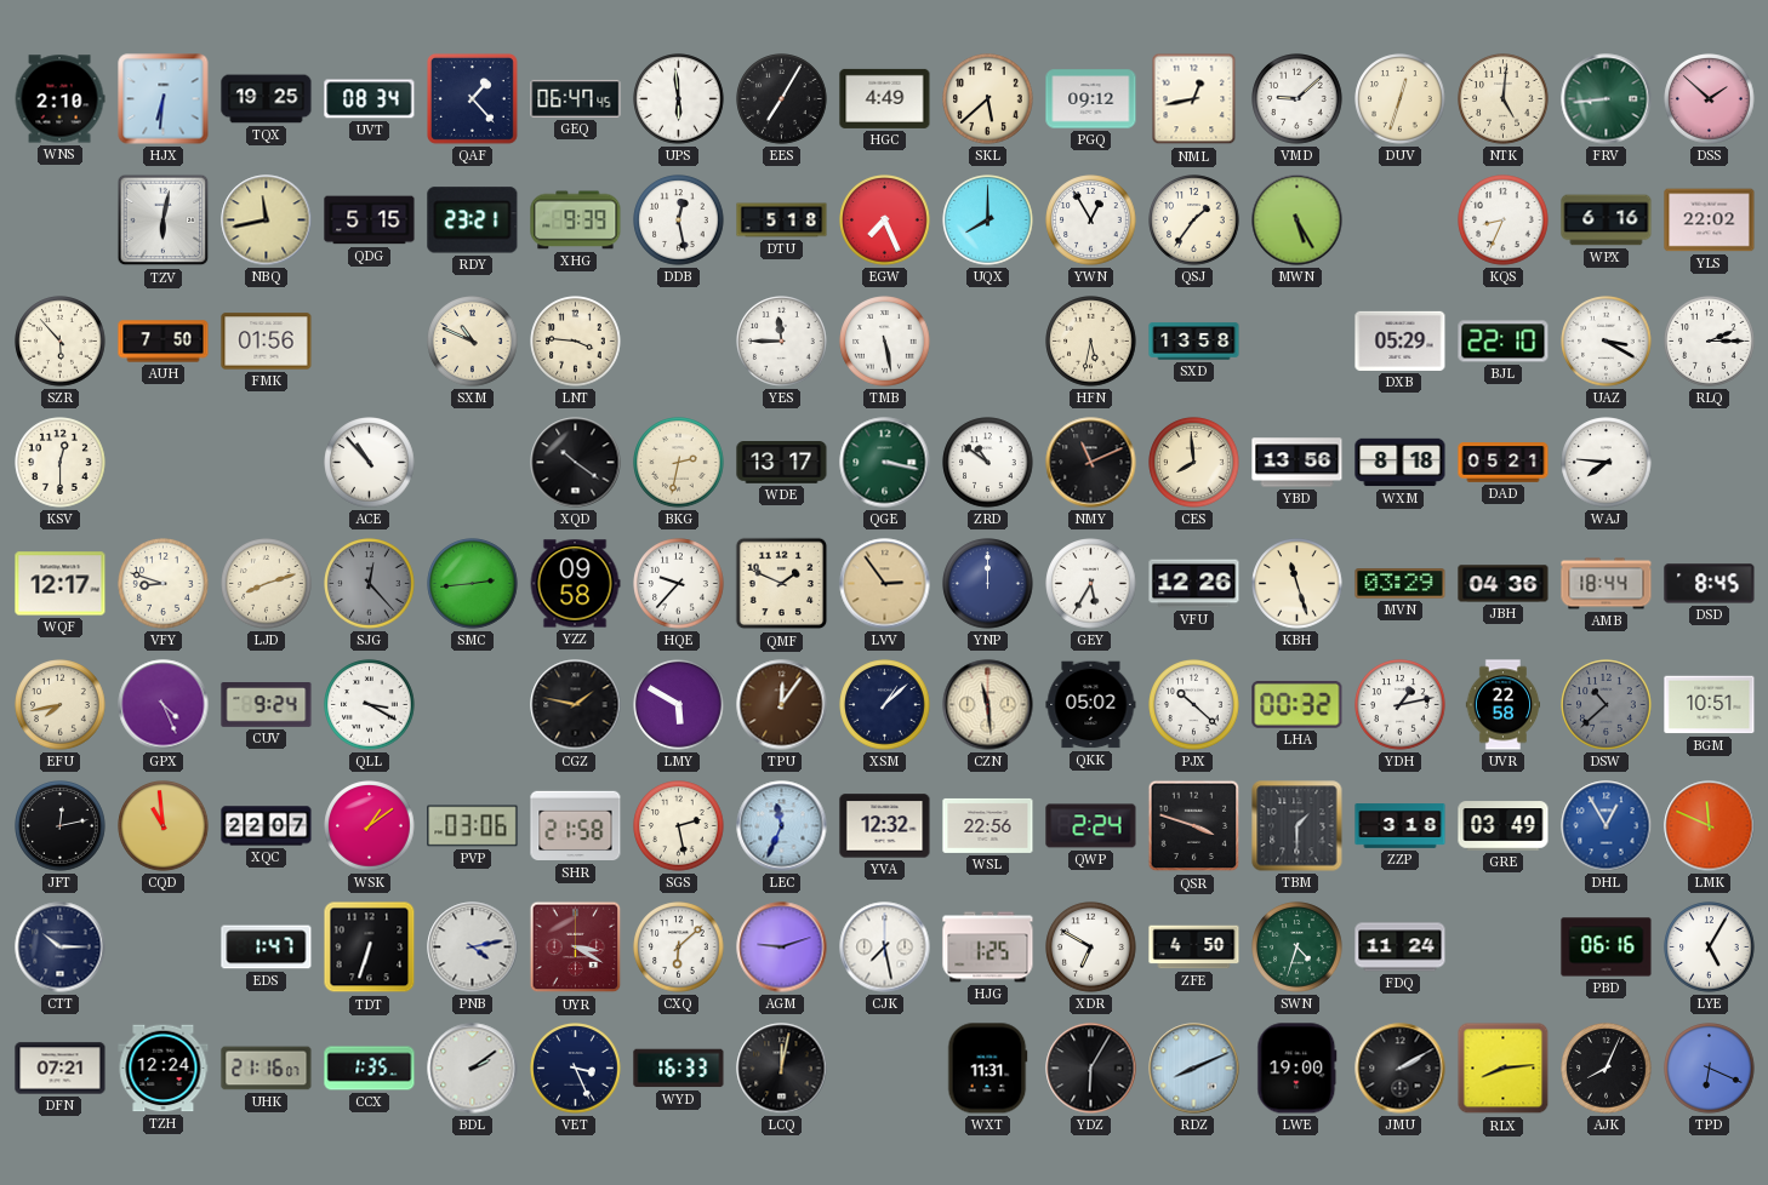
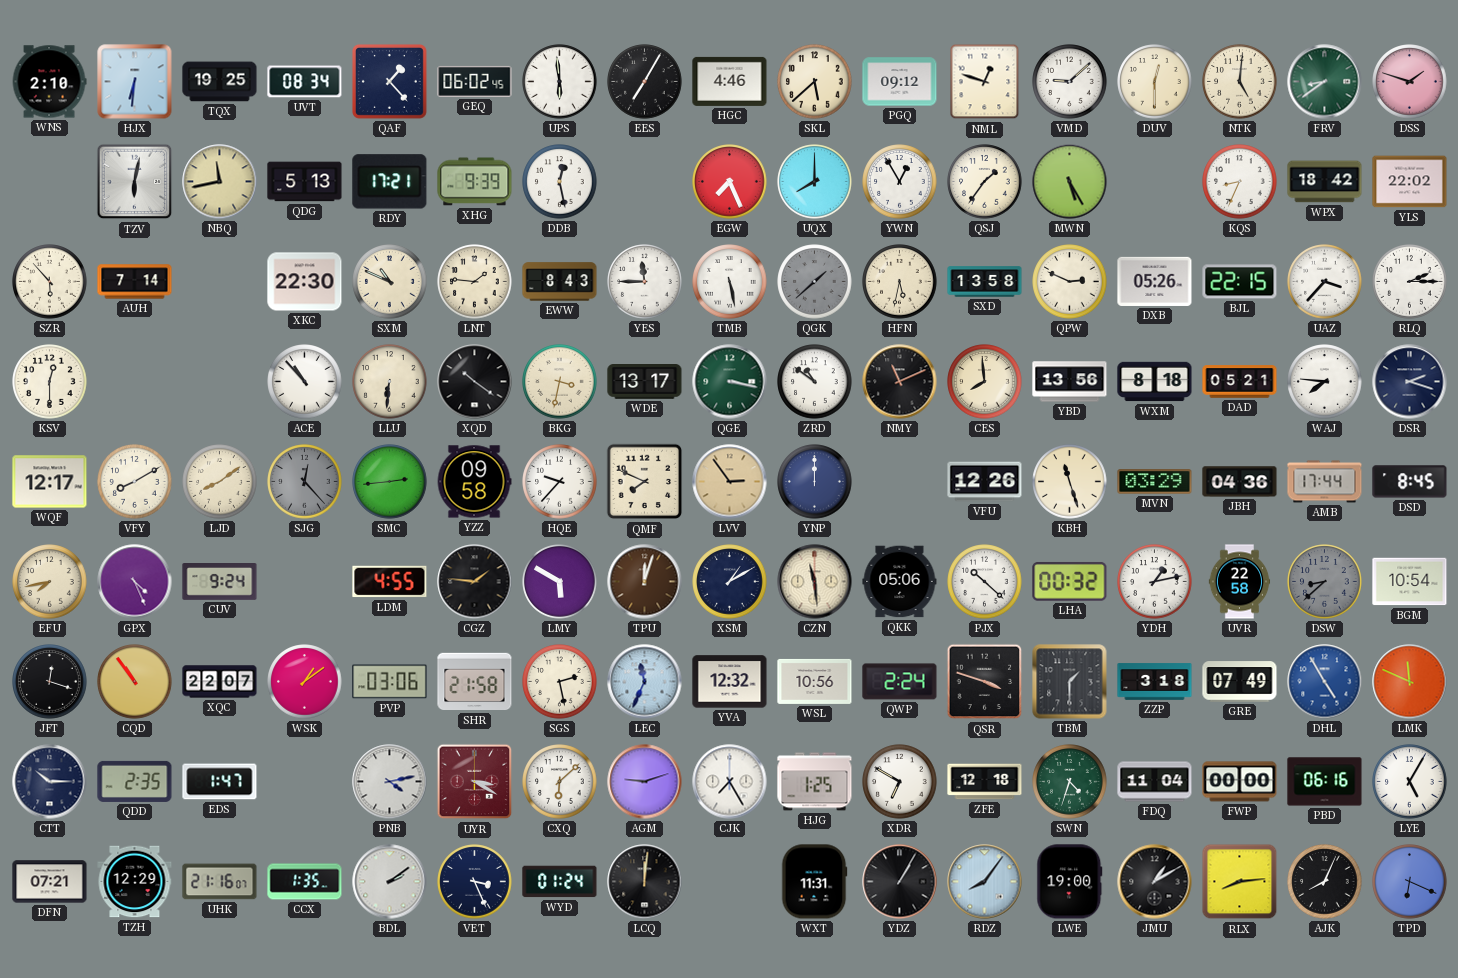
GEQ: 06:47 -> 06:02
HGC: 4:49 -> 4:46
NML: 12:43 -> 12:48
DUV: 12:33 -> 12:30
FRV: 8:44 -> 8:39
DSS: 1:52 -> 1:48
QDG: 5:15 -> 5:13
RDY: 23:21 -> 17:21
DTU: 5:18 -> none
WPX: 6:16 -> 18:42
AUH: 7:50 -> 7:14
FMK: 01:56 -> none
XKC: none -> 22:30
LNT: 3:46 -> 1:46
EWW: none -> 8:43
QGK: none -> 1:38
QPW: none -> 2:49
DXB: 05:29 -> 05:26
BJL: 22:10 -> 22:15
UAZ: 3:20 -> 3:37
LLU: none -> 6:31
BKG: 2:32 -> 3:32
DSR: none -> 2:18
VFY: 8:48 -> 8:10
LJD: 8:12 -> 8:09
QMF: 1:49 -> 7:49
GEY: 5:35 -> none
AMB: 18:44 -> 17:44
QLL: 3:20 -> none
LDM: none -> 4:55
CGZ: 1:47 -> 1:46
TPU: 12:06 -> 12:03
XSM: 1:08 -> 1:10
QKK: 05:02 -> 05:06
DSW: 10:38 -> 8:38
BGM: 10:51 -> 10:54
JFT: 12:13 -> 12:18
CQD: 10:59 -> 10:54
WSL: 22:56 -> 10:56
GRE: 03:49 -> 07:49
DHL: 12:55 -> 4:55
QDD: none -> 2:35
TDT: 6:33 -> none
CJK: 7:28 -> 7:25
ZFE: 4:50 -> 12:18
FDQ: 11:24 -> 11:04
FWP: none -> 00:00
TZH: 12:24 -> 12:29
WYD: 16:33 -> 01:24
LCQ: 12:02 -> 12:01
YDZ: 6:05 -> 1:05
RDZ: 8:11 -> 8:06
JMU: 2:10 -> 1:10
